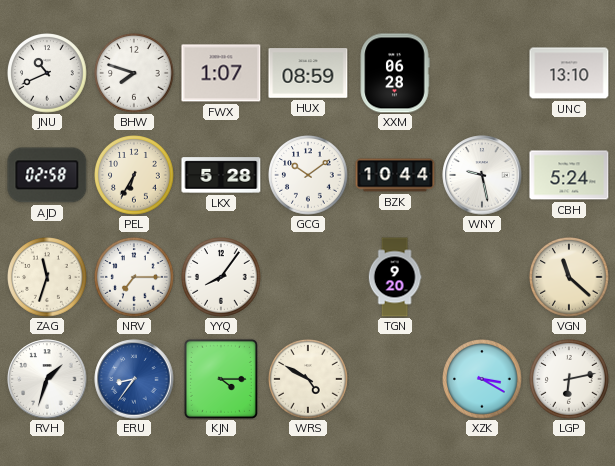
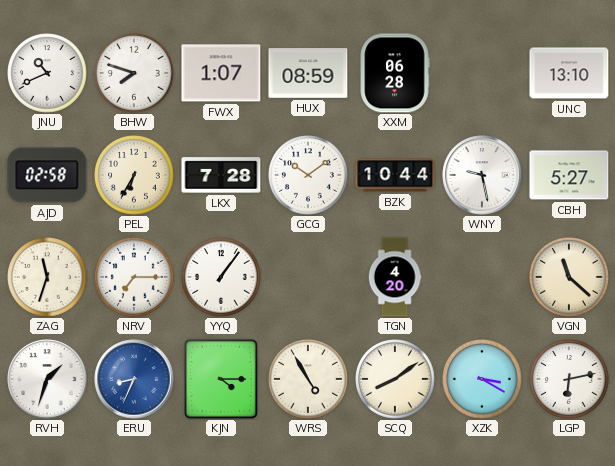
LKX: 5:28 -> 7:28
CBH: 5:24 -> 5:27
YYQ: 8:06 -> 1:06
TGN: 9:20 -> 4:20
ERU: 8:36 -> 8:34
WRS: 4:50 -> 4:55
SCQ: none -> 8:09
